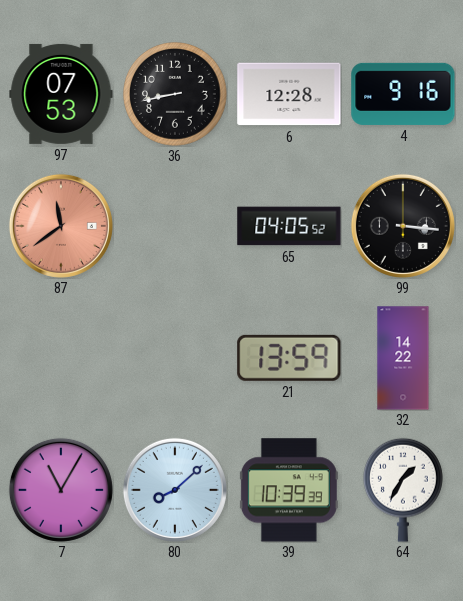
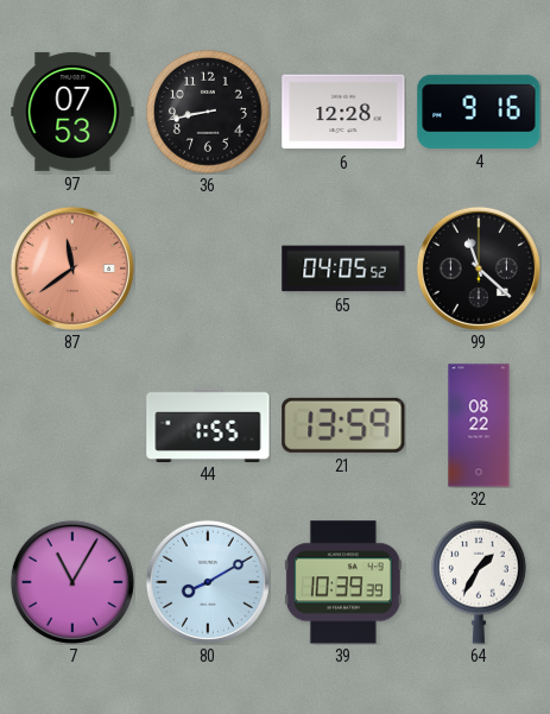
99: 3:16 -> 11:22
44: none -> 1:55
32: 14:22 -> 08:22
80: 8:08 -> 8:10
